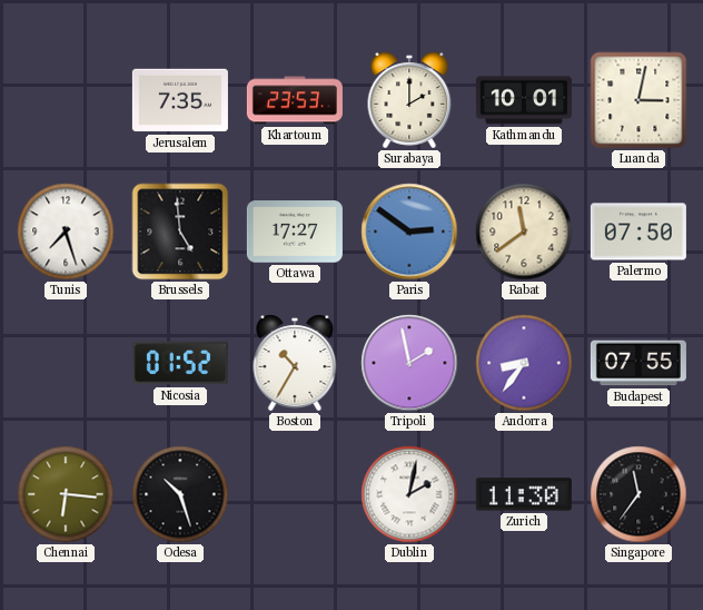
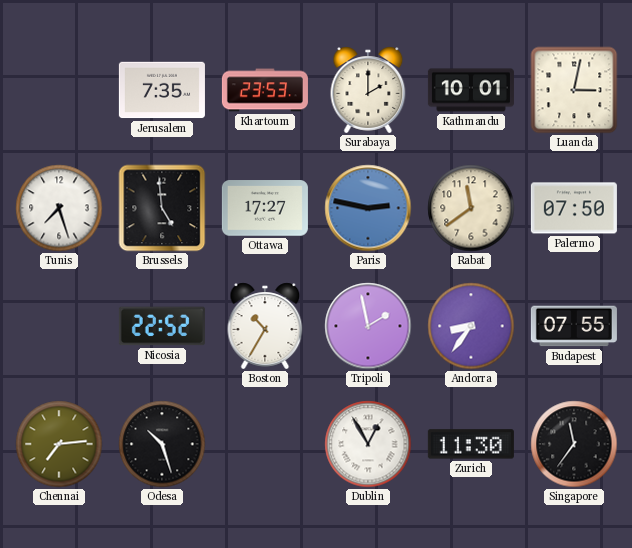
Paris: 2:51 -> 2:47
Nicosia: 01:52 -> 22:52
Chennai: 6:16 -> 7:14
Dublin: 2:02 -> 12:55
